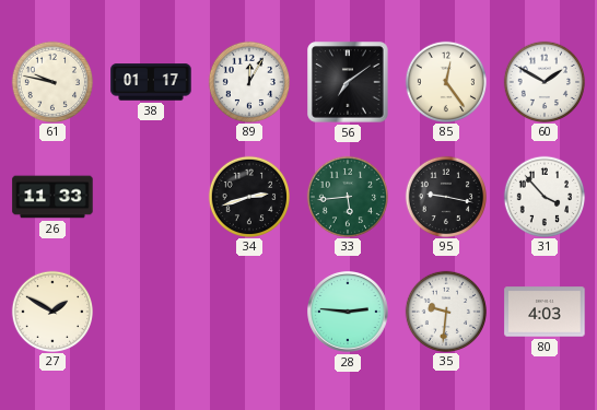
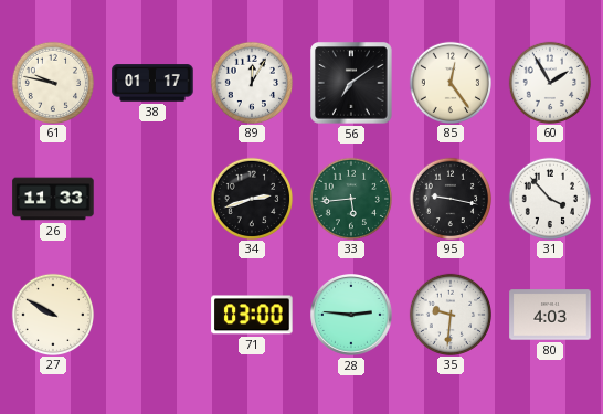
60: 1:50 -> 1:55
27: 1:50 -> 9:50
71: none -> 03:00
